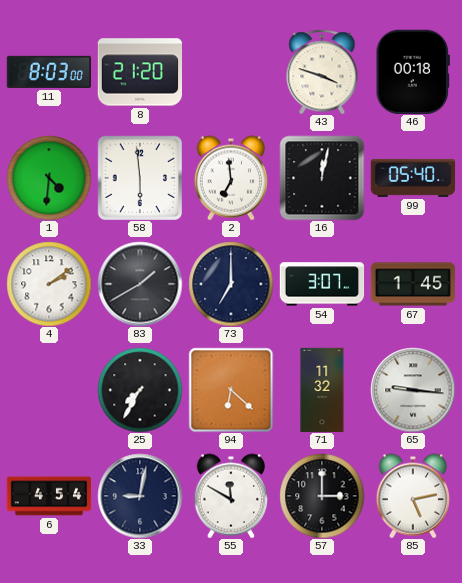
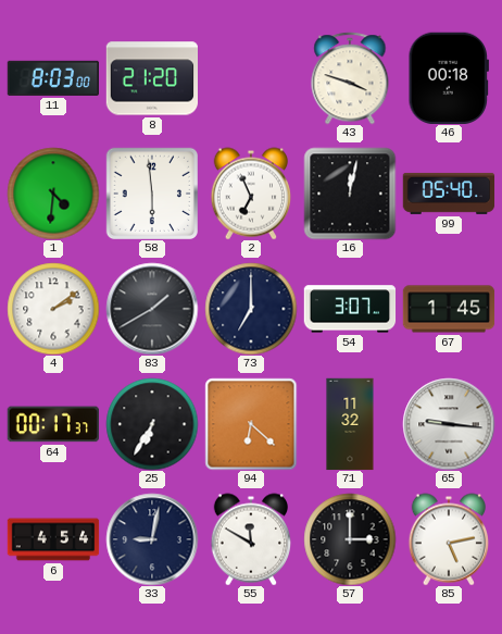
2: 6:59 -> 6:56
64: none -> 00:17
25: 7:35 -> 6:35
